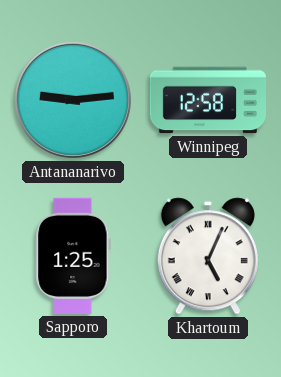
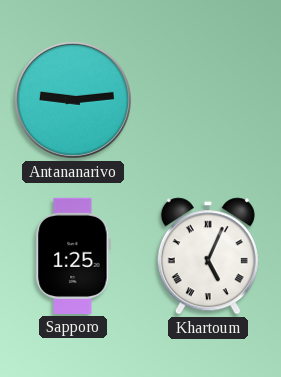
Winnipeg: 12:58 -> none
